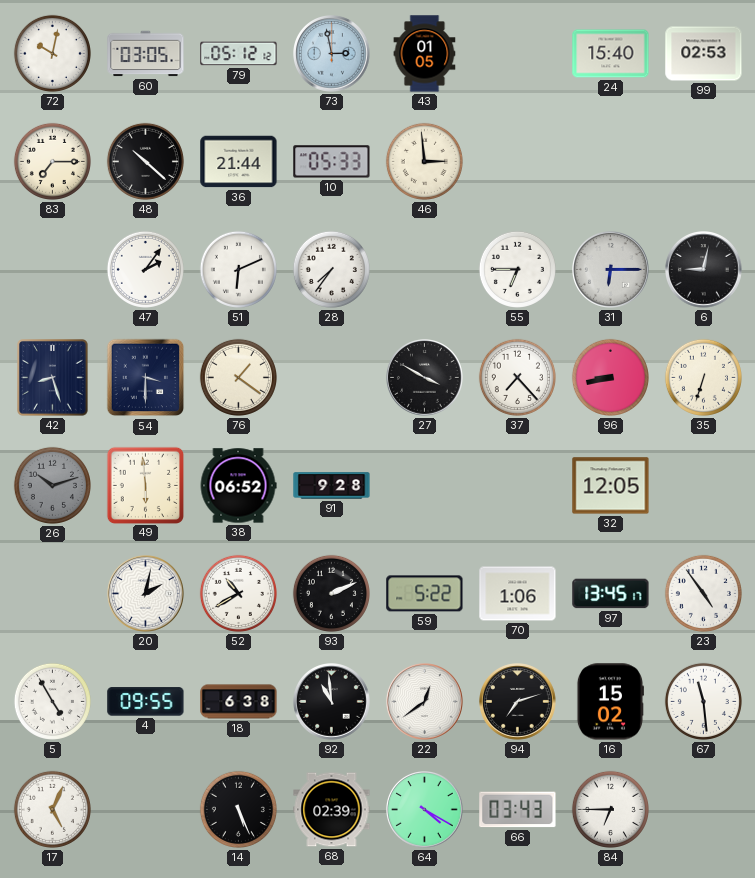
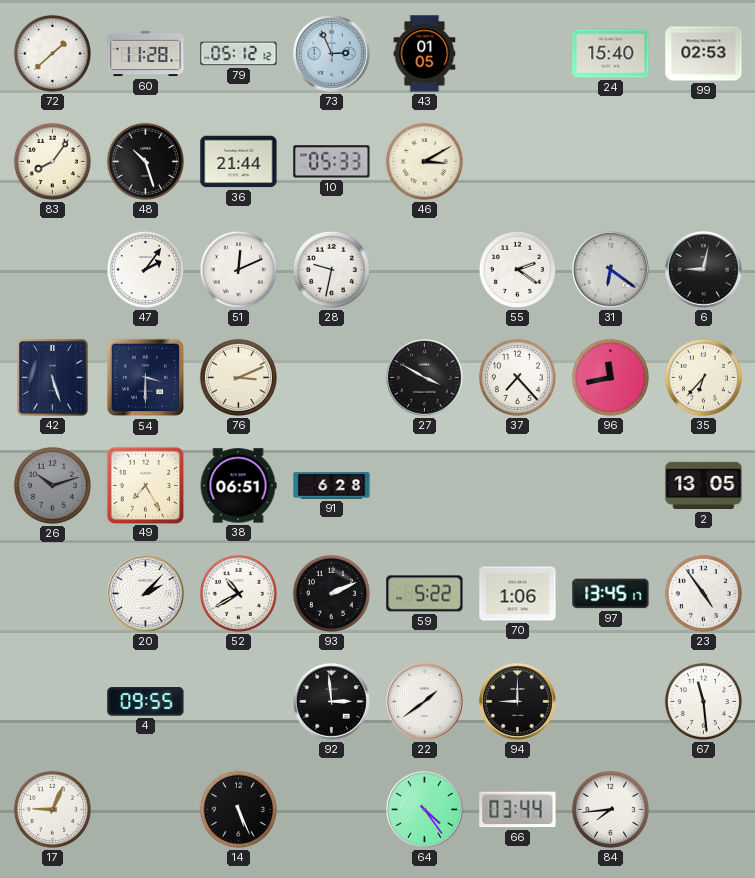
72: 10:02 -> 1:38
60: 03:05 -> 11:28
73: 2:58 -> 2:56
83: 7:15 -> 8:06
48: 10:22 -> 10:27
46: 2:59 -> 3:10
51: 6:11 -> 12:11
28: 7:36 -> 9:32
55: 6:45 -> 2:21
31: 6:15 -> 6:21
42: 8:27 -> 5:27
76: 1:21 -> 3:11
96: 8:43 -> 11:43
35: 6:33 -> 6:37
49: 5:59 -> 7:25
38: 06:52 -> 06:51
91: 9:28 -> 6:28
32: 12:05 -> none
2: none -> 13:05
20: 2:02 -> 2:07
5: 4:55 -> none
18: 6:38 -> none
92: 10:59 -> 2:59
22: 12:39 -> 1:39
94: 7:12 -> 9:00
16: 15:02 -> none
17: 5:04 -> 9:04
68: 02:39 -> none
64: 4:20 -> 4:24
66: 03:43 -> 03:44
84: 6:45 -> 7:44
